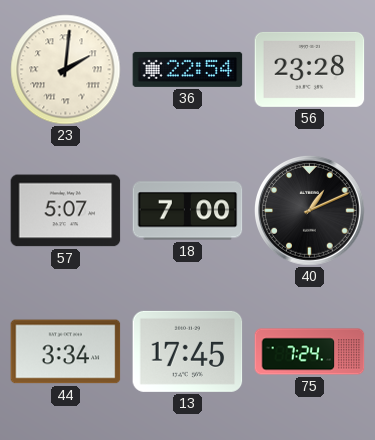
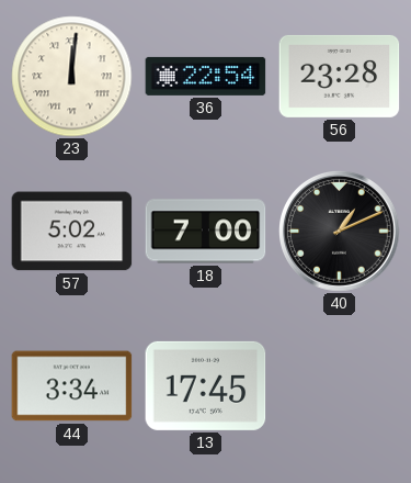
23: 2:01 -> 12:01
57: 5:07 -> 5:02
75: 7:24 -> none
